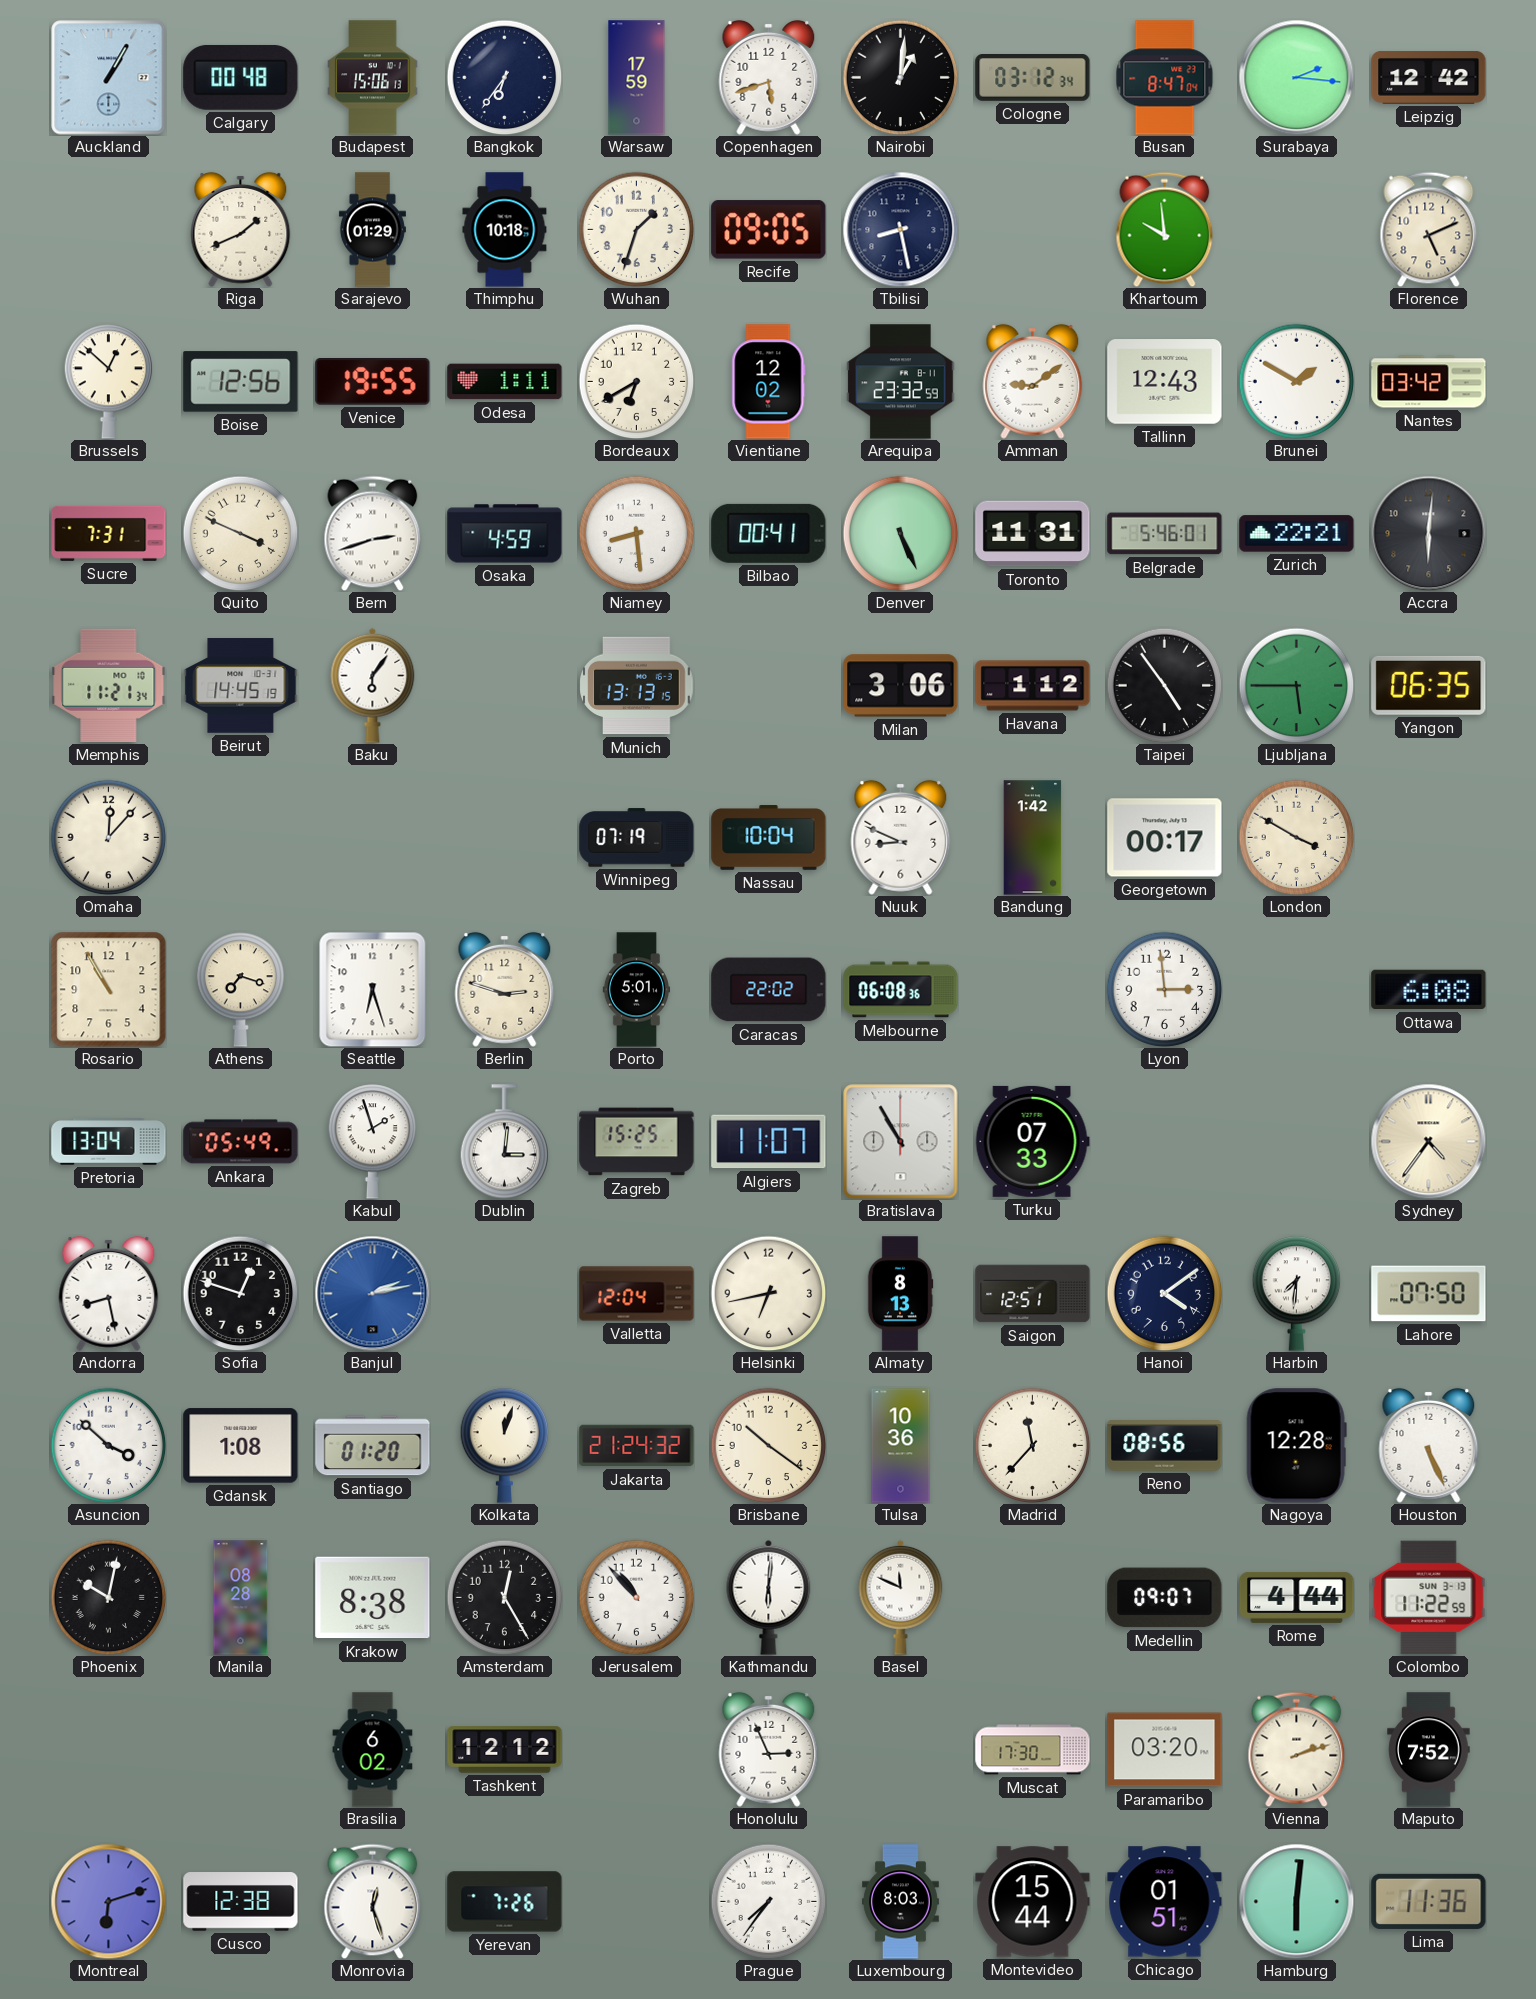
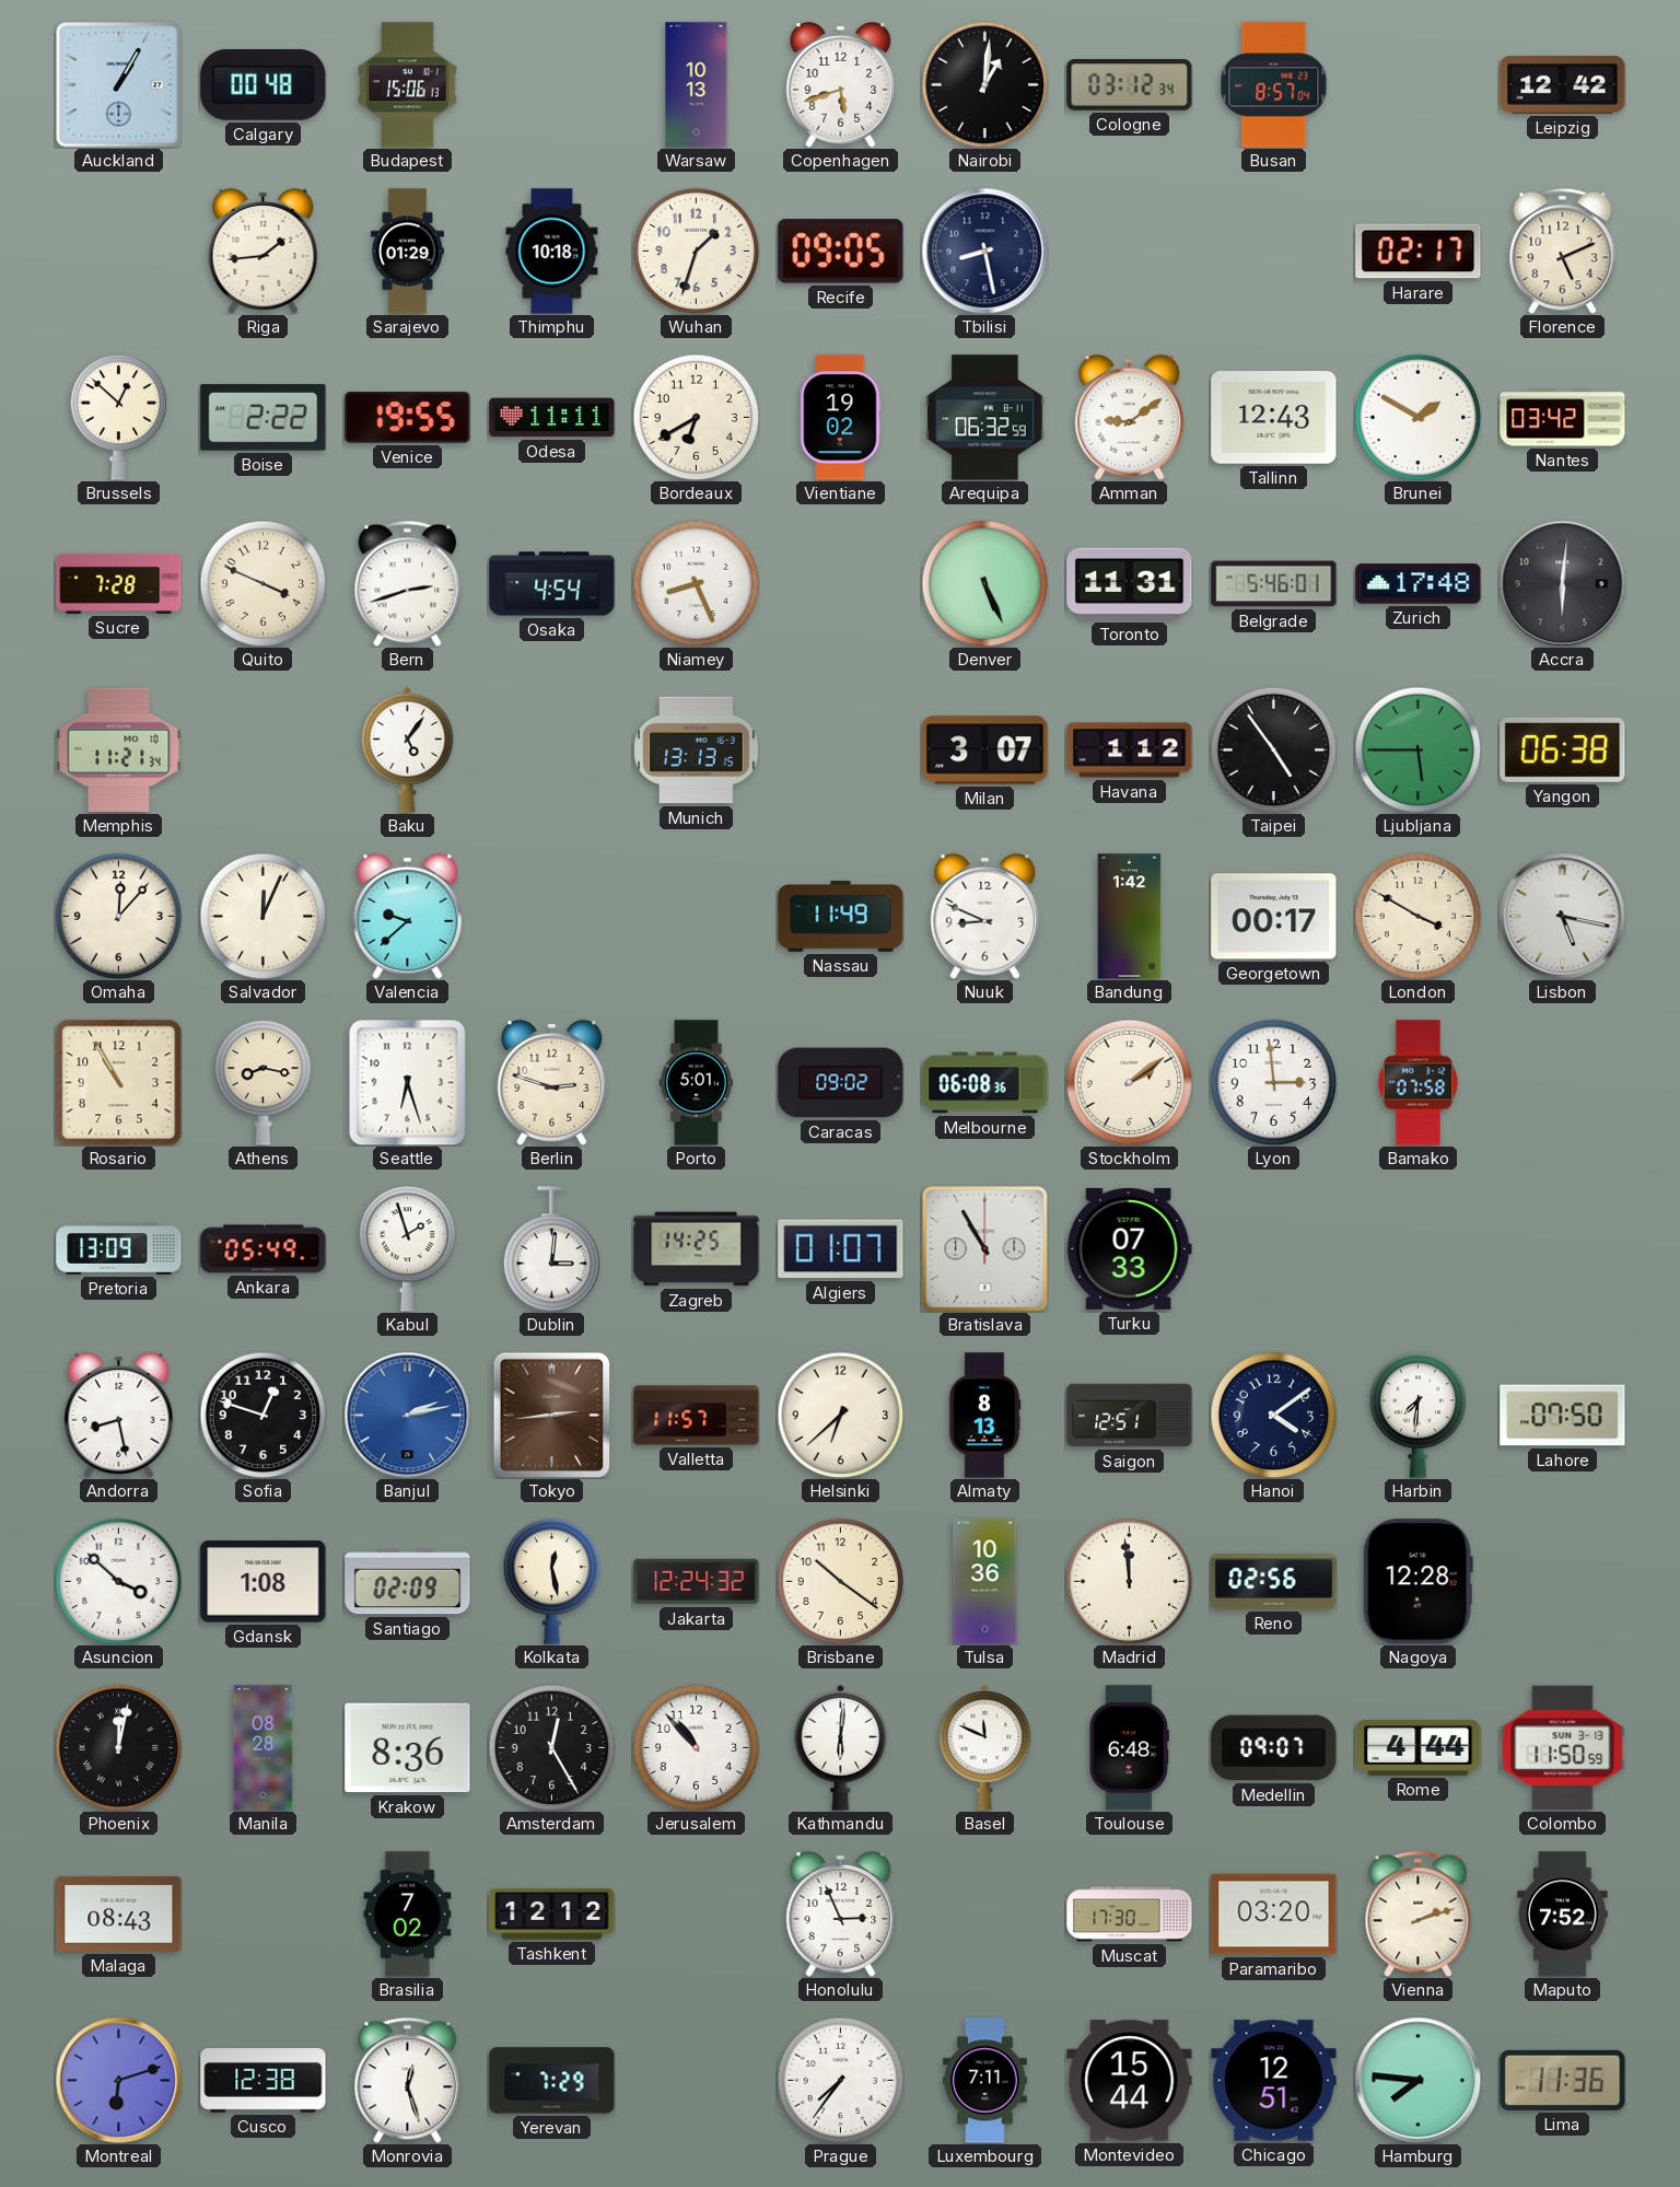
Bangkok: 6:36 -> none
Warsaw: 17:59 -> 10:13
Busan: 8:47 -> 8:57
Surabaya: 2:16 -> none
Riga: 1:41 -> 1:44
Khartoum: 9:59 -> none
Harare: none -> 02:17
Boise: 12:56 -> 2:22
Odesa: 1:11 -> 11:11
Vientiane: 12:02 -> 19:02
Arequipa: 23:32 -> 06:32
Sucre: 7:31 -> 7:28
Osaka: 4:59 -> 4:54
Niamey: 8:29 -> 8:26
Bilbao: 00:41 -> none
Zurich: 22:21 -> 17:48
Beirut: 14:45 -> none
Baku: 6:06 -> 5:06
Milan: 3:06 -> 3:07
Yangon: 06:35 -> 06:38
Salvador: none -> 12:04
Valencia: none -> 9:38
Winnipeg: 07:19 -> none
Nassau: 10:04 -> 11:49
Lisbon: none -> 5:17
Athens: 7:18 -> 8:17
Caracas: 22:02 -> 09:02
Stockholm: none -> 2:09
Bamako: none -> 07:58
Ottawa: 6:08 -> none
Pretoria: 13:04 -> 13:09
Zagreb: 15:25 -> 14:25
Algiers: 11:07 -> 01:07
Sydney: 4:36 -> none
Tokyo: none -> 2:44
Valletta: 12:04 -> 11:57
Helsinki: 6:43 -> 6:38
Santiago: 01:20 -> 02:09
Kolkata: 12:03 -> 12:28
Jakarta: 21:24 -> 12:24
Madrid: 11:37 -> 11:59
Reno: 08:56 -> 02:56
Houston: 5:26 -> none
Phoenix: 10:02 -> 12:02
Krakow: 8:38 -> 8:36
Toulouse: none -> 6:48
Colombo: 11:22 -> 11:50
Malaga: none -> 08:43
Brasilia: 6:02 -> 7:02
Yerevan: 7:26 -> 7:29
Luxembourg: 8:03 -> 7:11
Chicago: 01:51 -> 12:51
Hamburg: 6:01 -> 7:46
